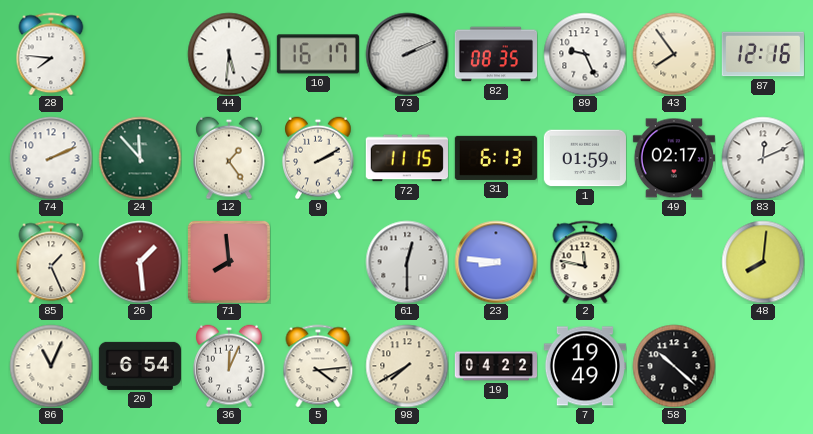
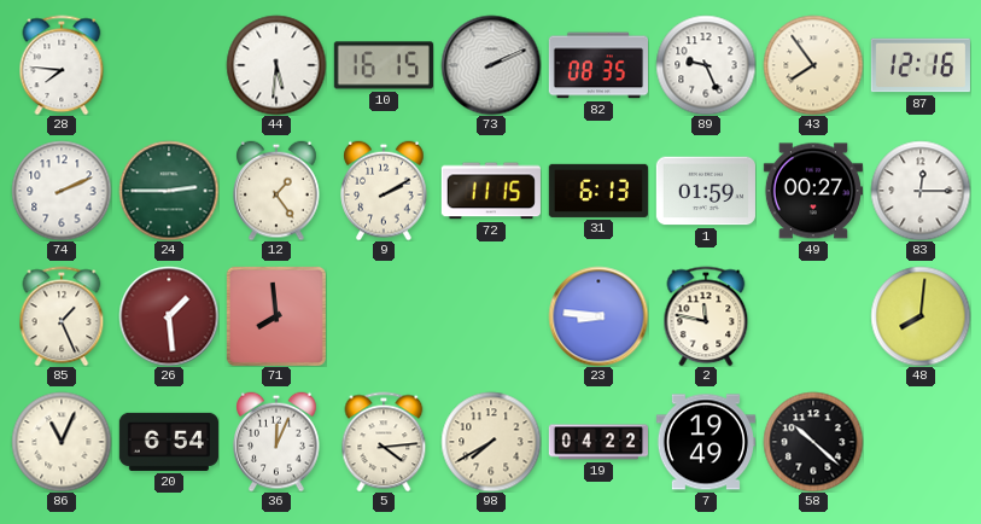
10: 16:17 -> 16:15
24: 11:53 -> 2:45
49: 02:17 -> 00:27
83: 12:11 -> 12:15
61: 12:30 -> none
